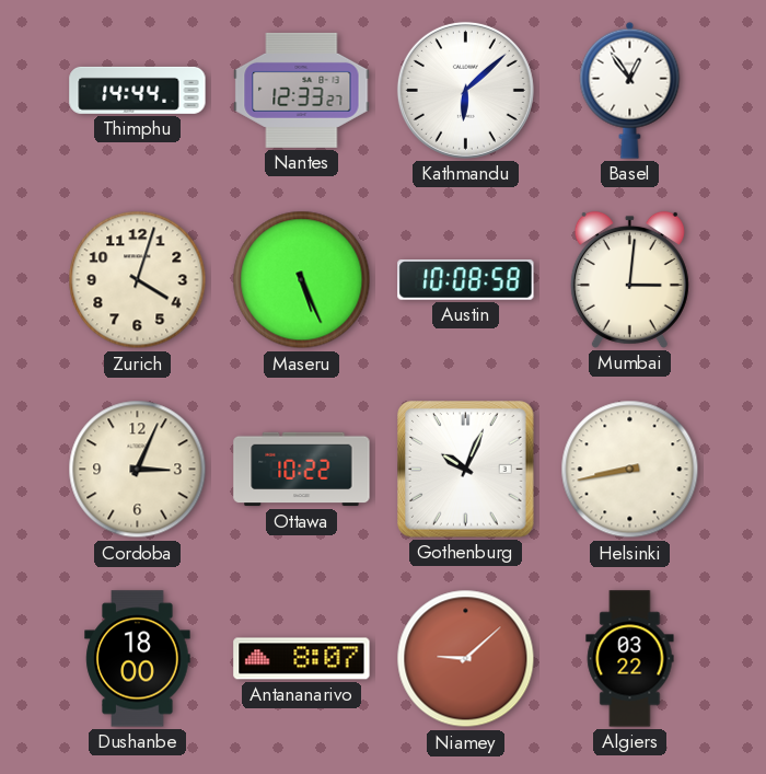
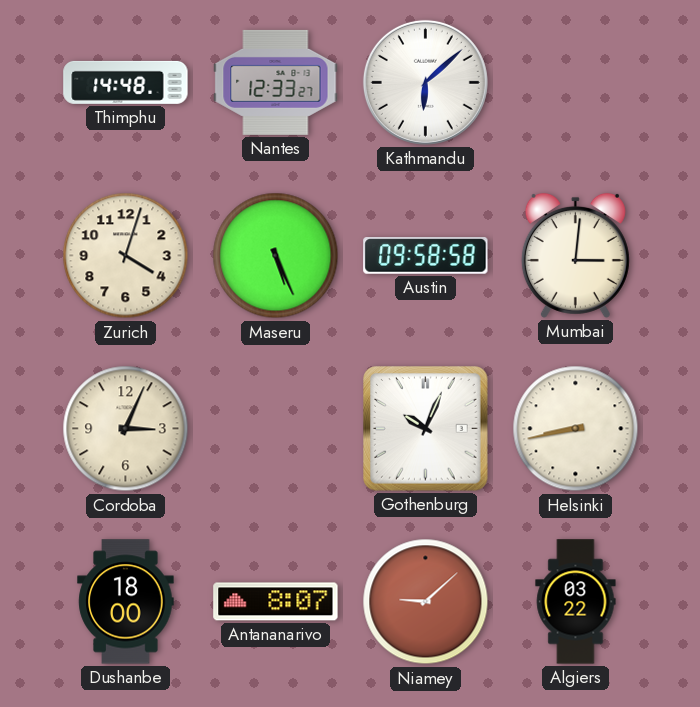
Thimphu: 14:44 -> 14:48
Basel: 12:54 -> none
Austin: 10:08 -> 09:58
Ottawa: 10:22 -> none
